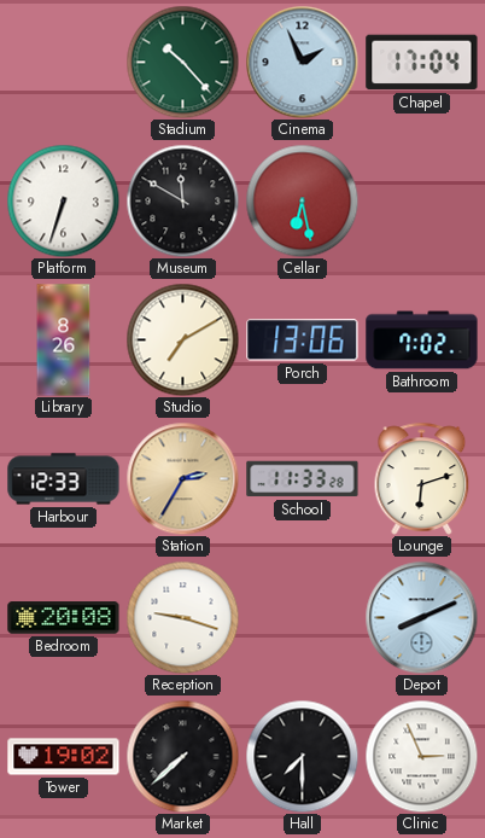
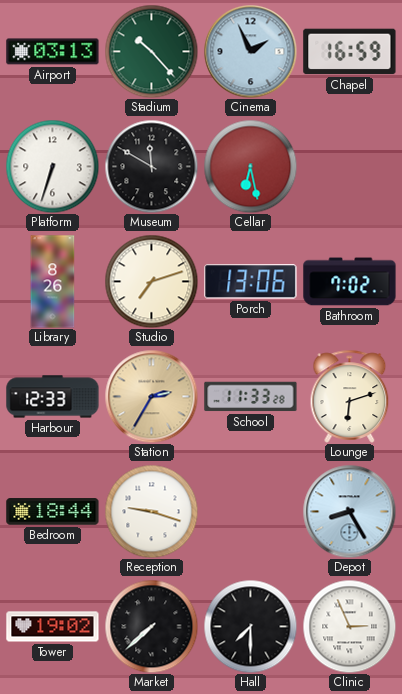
Airport: none -> 03:13
Chapel: 17:04 -> 16:59
Studio: 7:10 -> 7:12
Bedroom: 20:08 -> 18:44
Depot: 8:11 -> 8:25
